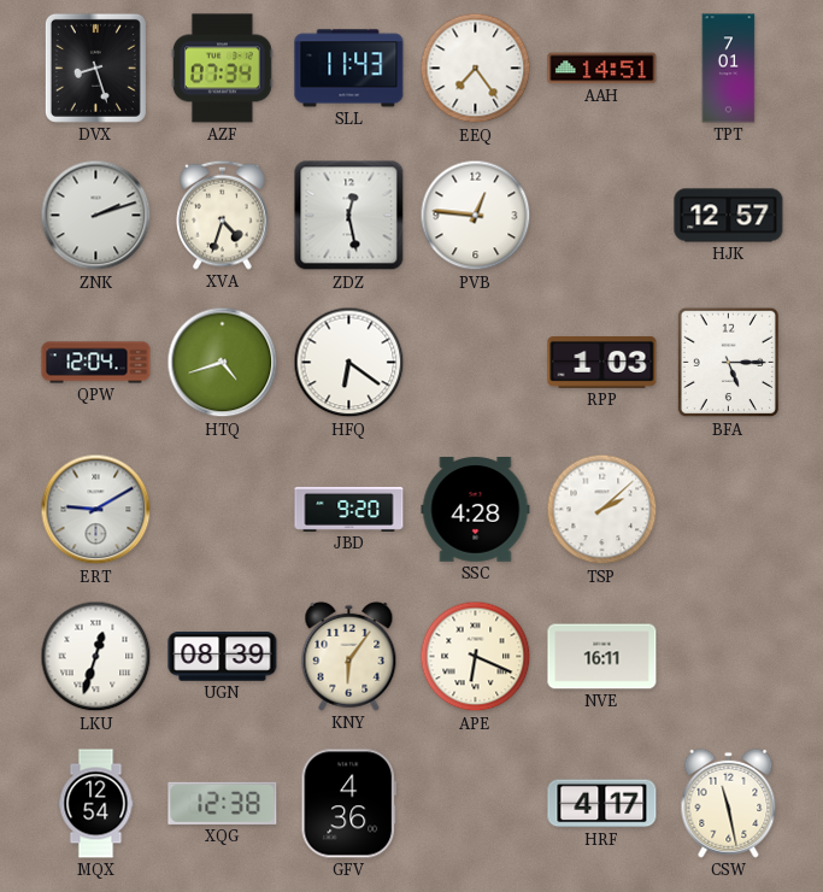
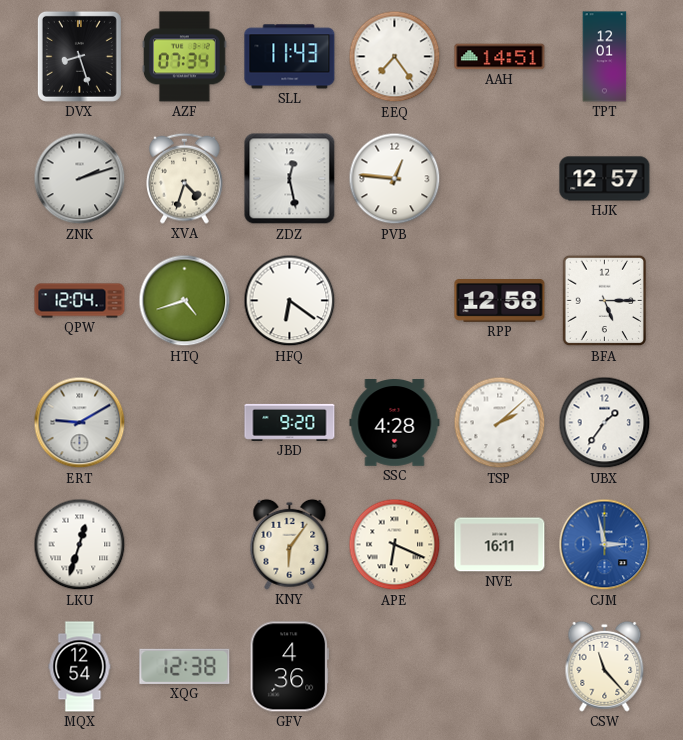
TPT: 7:01 -> 12:01
RPP: 1:03 -> 12:58
UBX: none -> 1:36
UGN: 08:39 -> none
CJM: none -> 2:58
HRF: 4:17 -> none
CSW: 11:28 -> 11:23
